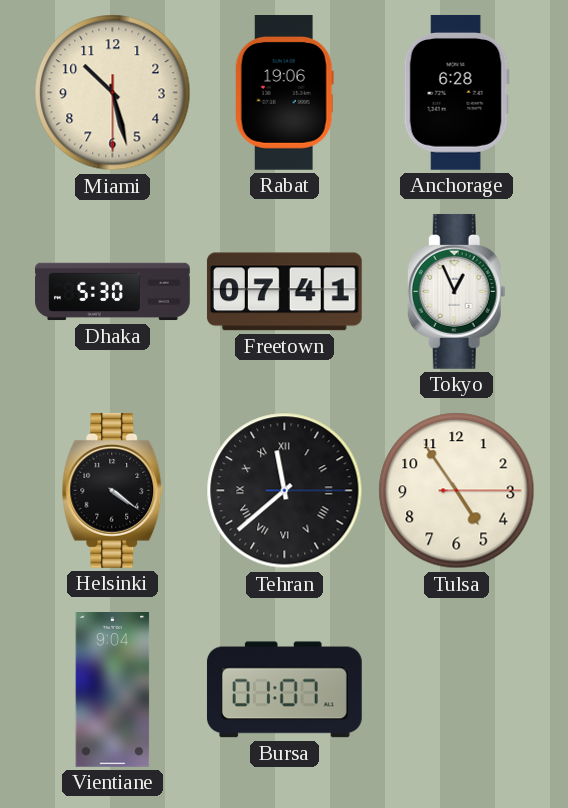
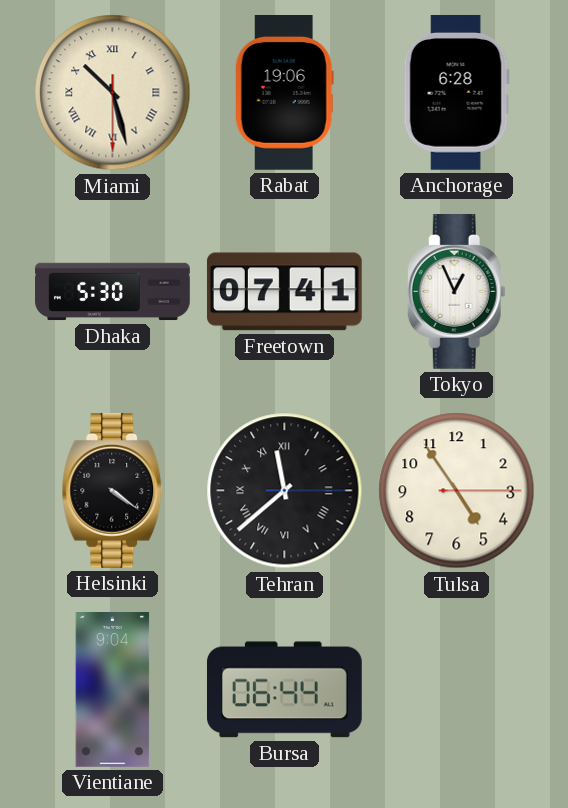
Miami numerals: Arabic -> Roman
Bursa: 01:07 -> 06:44
